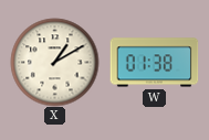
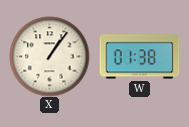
X: 1:10 -> 1:06
